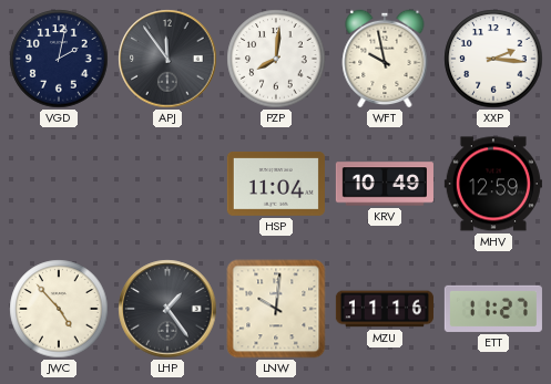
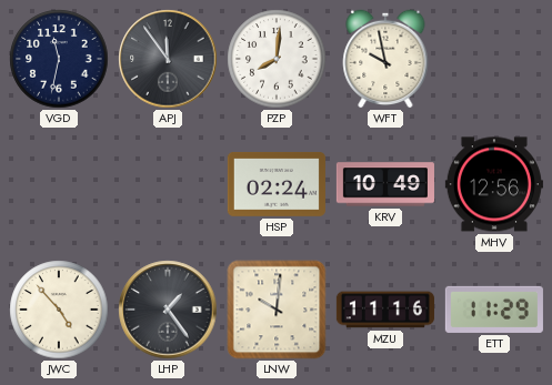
VGD: 2:02 -> 11:32
XXP: 2:16 -> none
HSP: 11:04 -> 02:24
MHV: 12:59 -> 12:56
ETT: 11:27 -> 11:29
